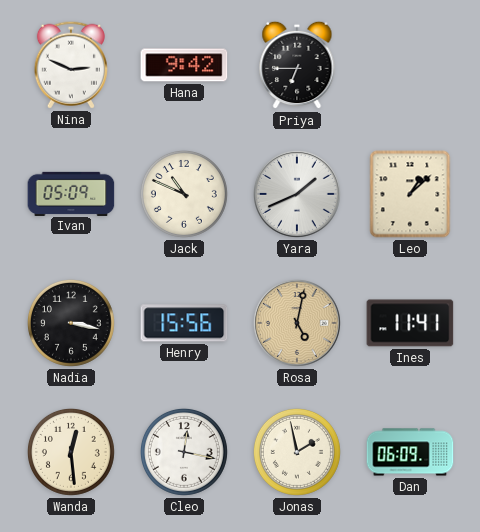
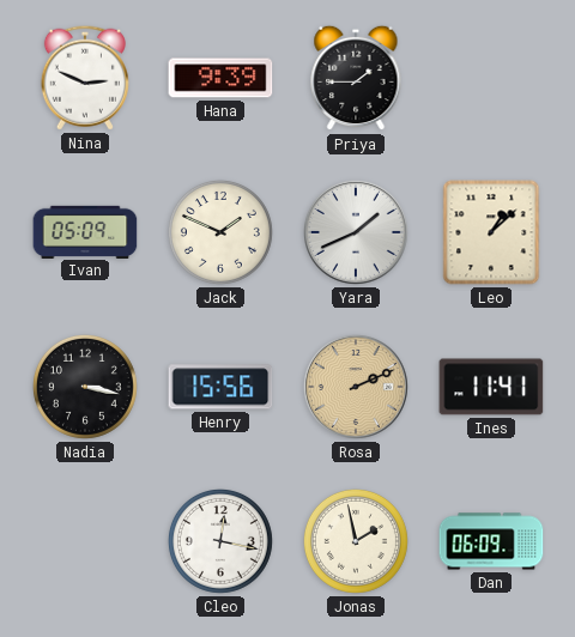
Hana: 9:42 -> 9:39
Priya: 6:45 -> 1:45
Jack: 10:49 -> 1:49
Rosa: 5:02 -> 2:11
Wanda: 12:29 -> none
